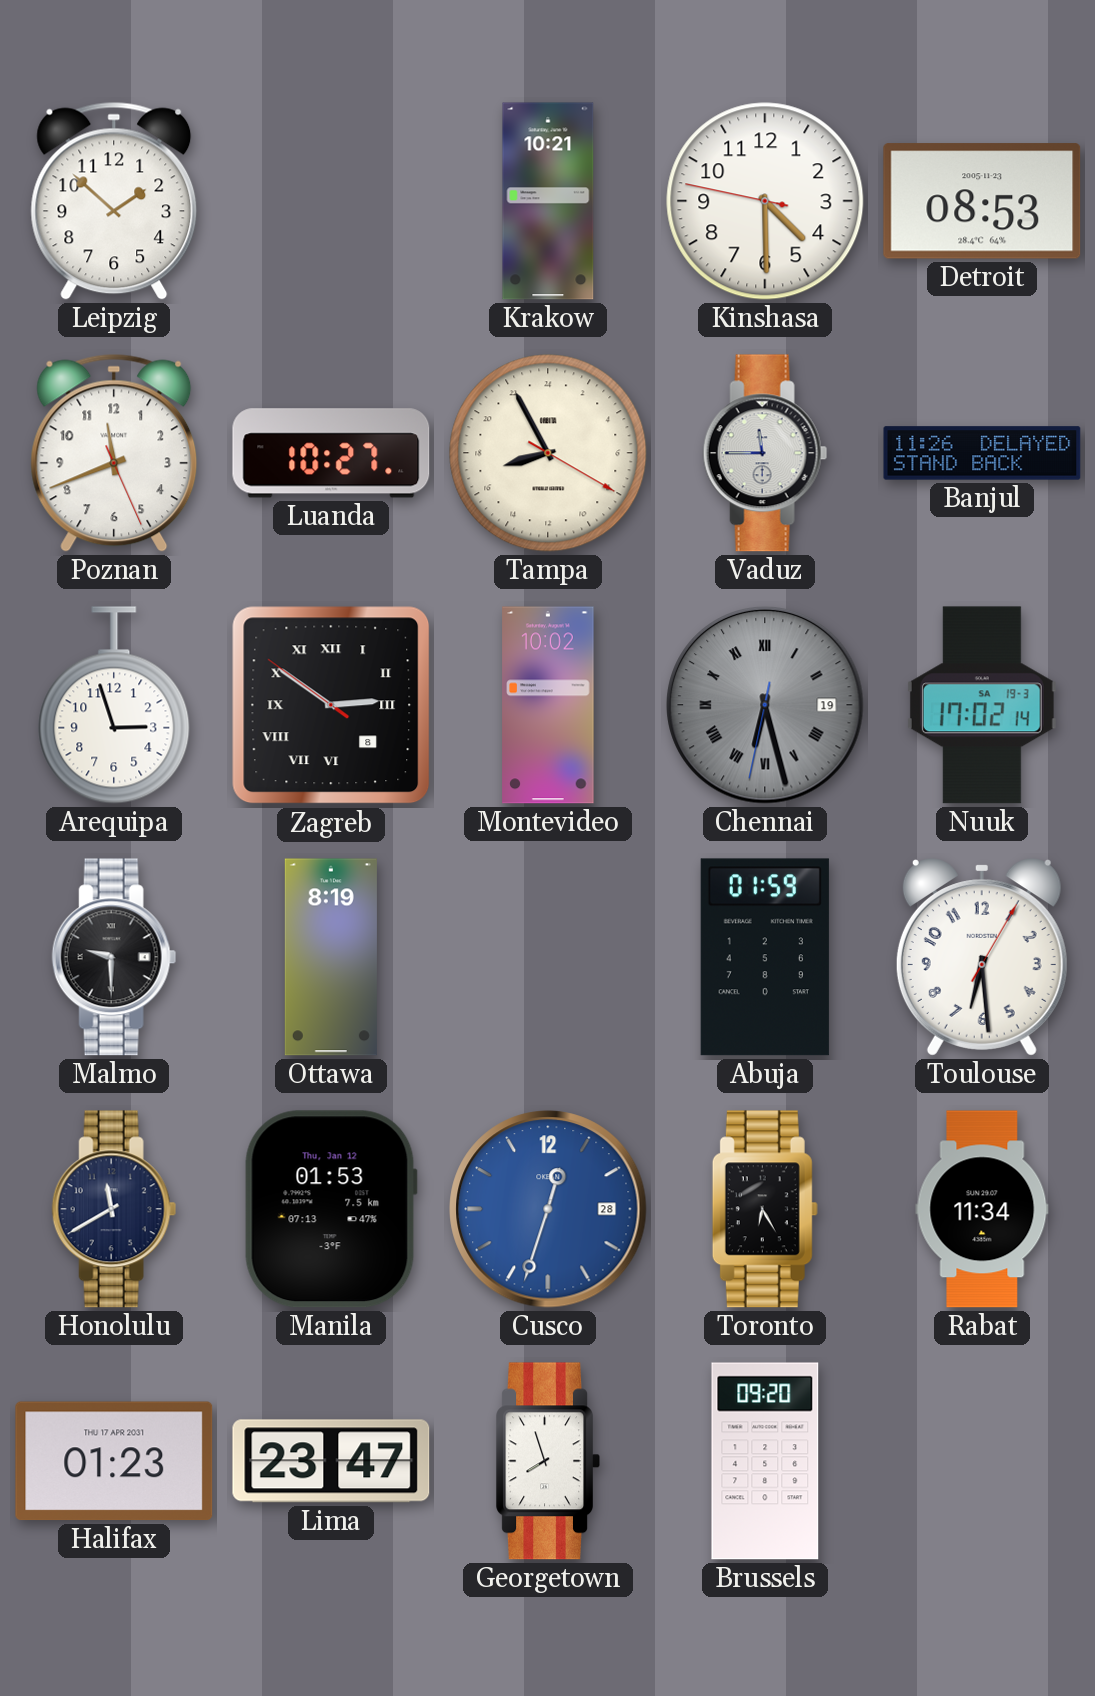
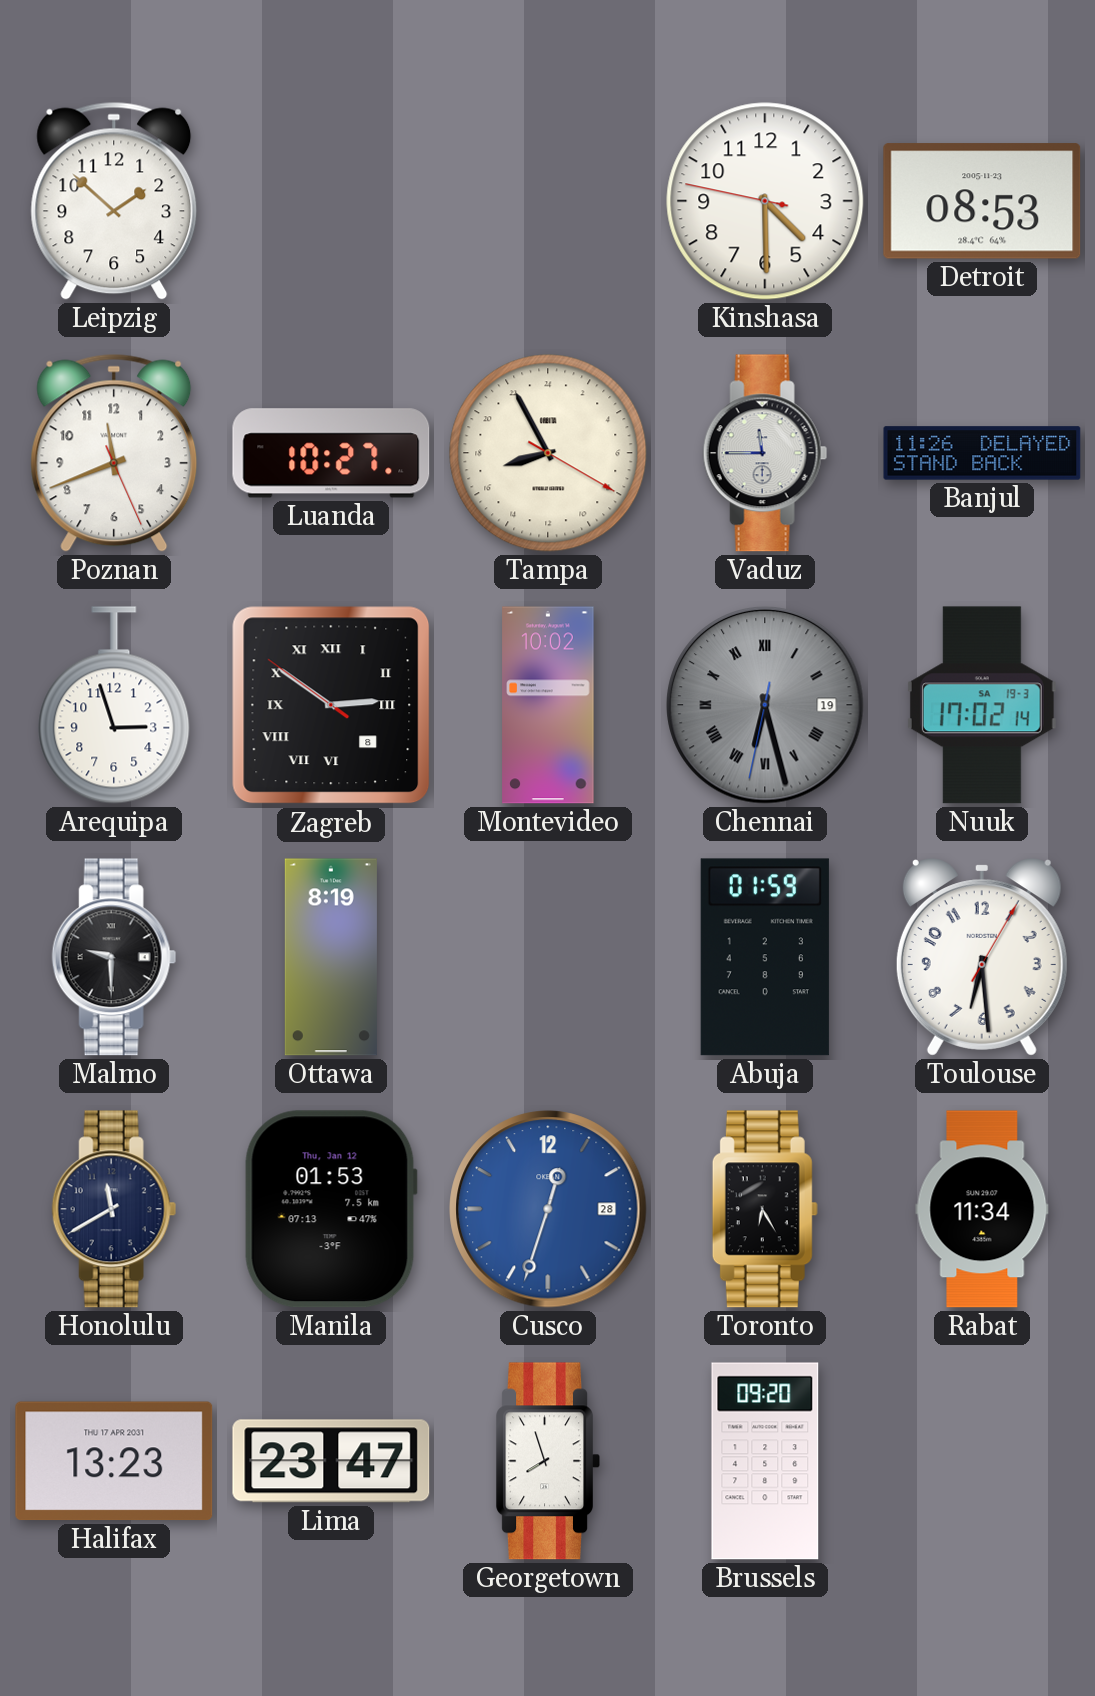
Krakow: 10:21 -> none
Halifax: 01:23 -> 13:23
